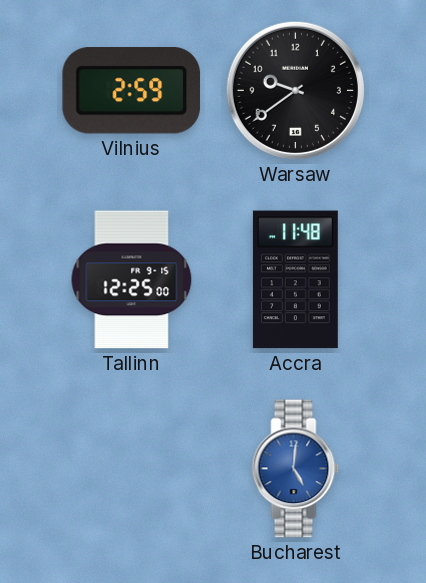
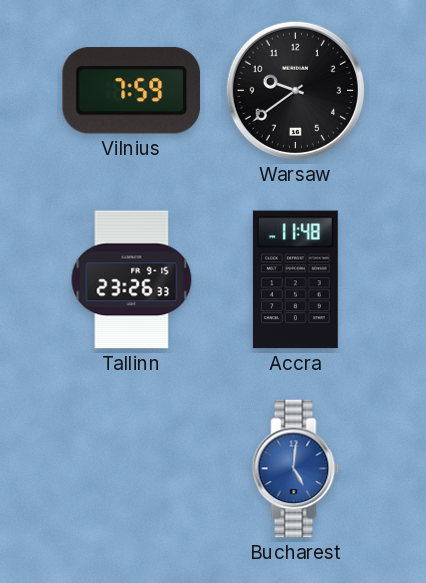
Vilnius: 2:59 -> 7:59
Tallinn: 12:25 -> 23:26
